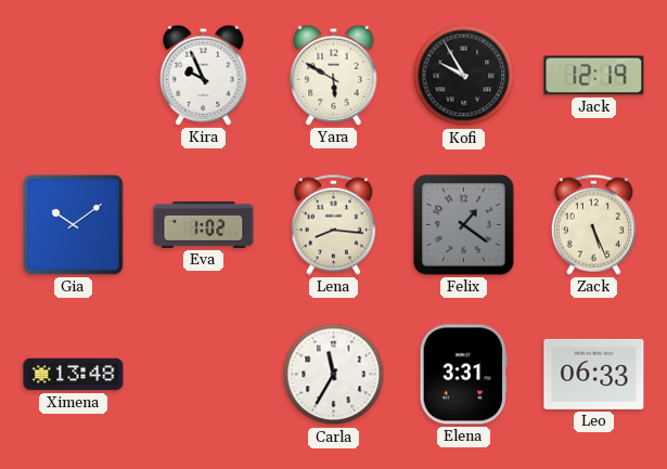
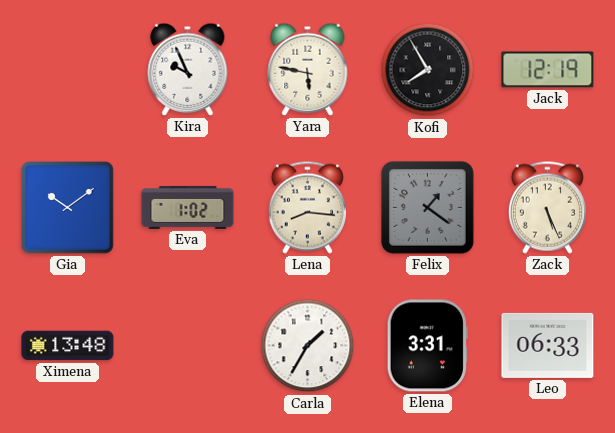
Yara: 5:50 -> 5:47
Kofi: 9:55 -> 7:55
Carla: 11:35 -> 1:35
